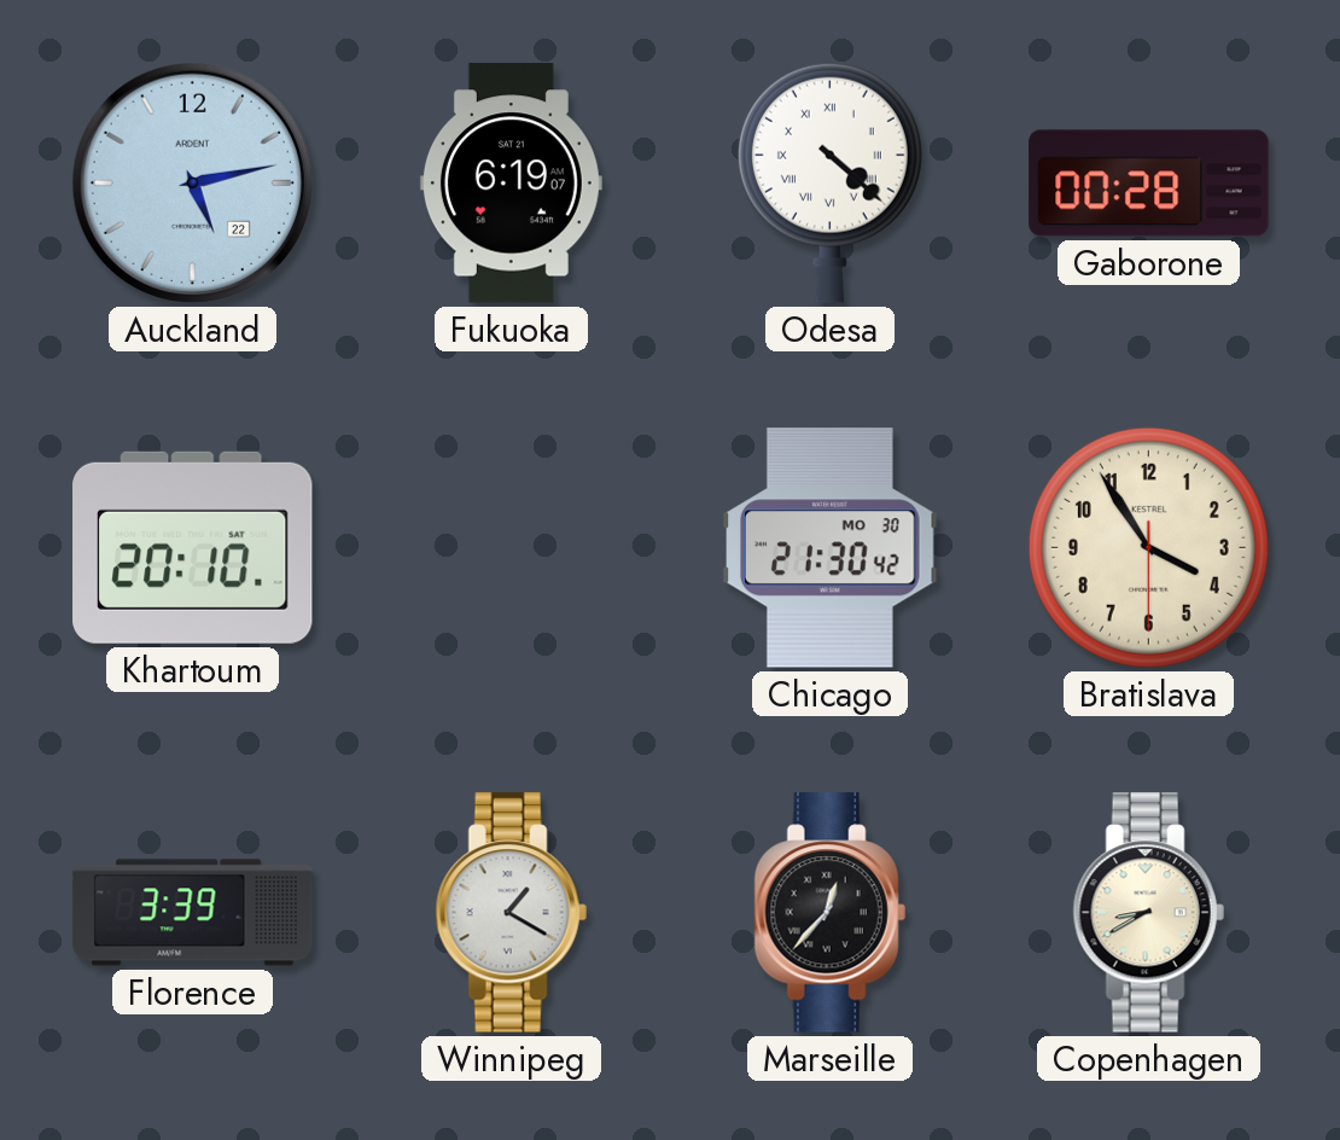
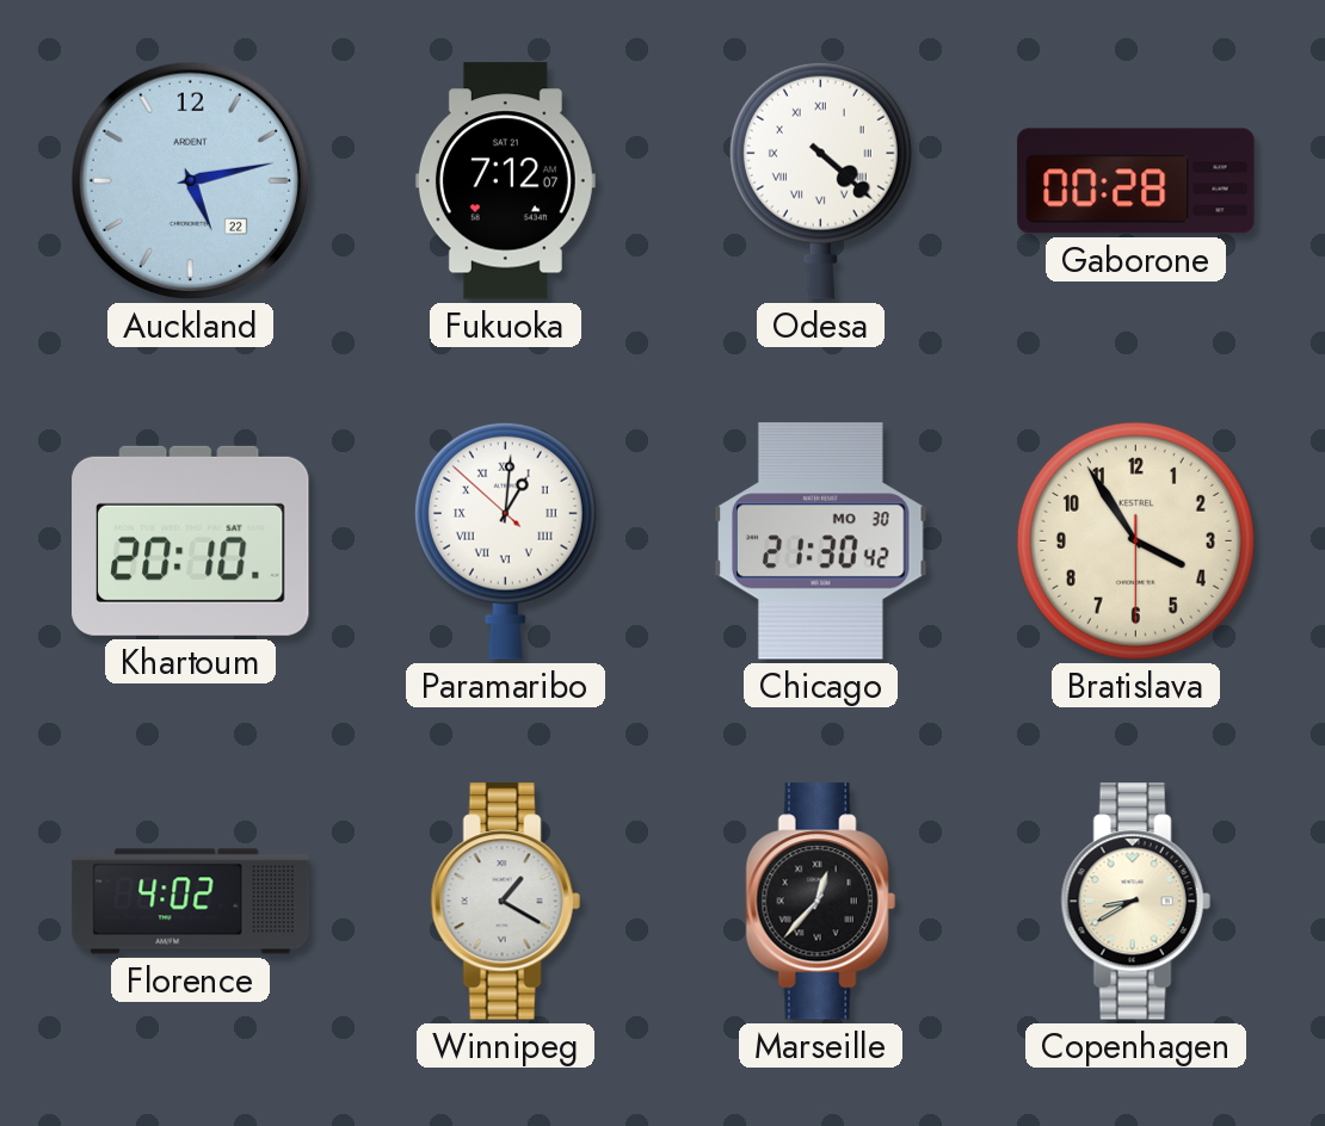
Fukuoka: 6:19 -> 7:12
Paramaribo: none -> 1:00
Florence: 3:39 -> 4:02
